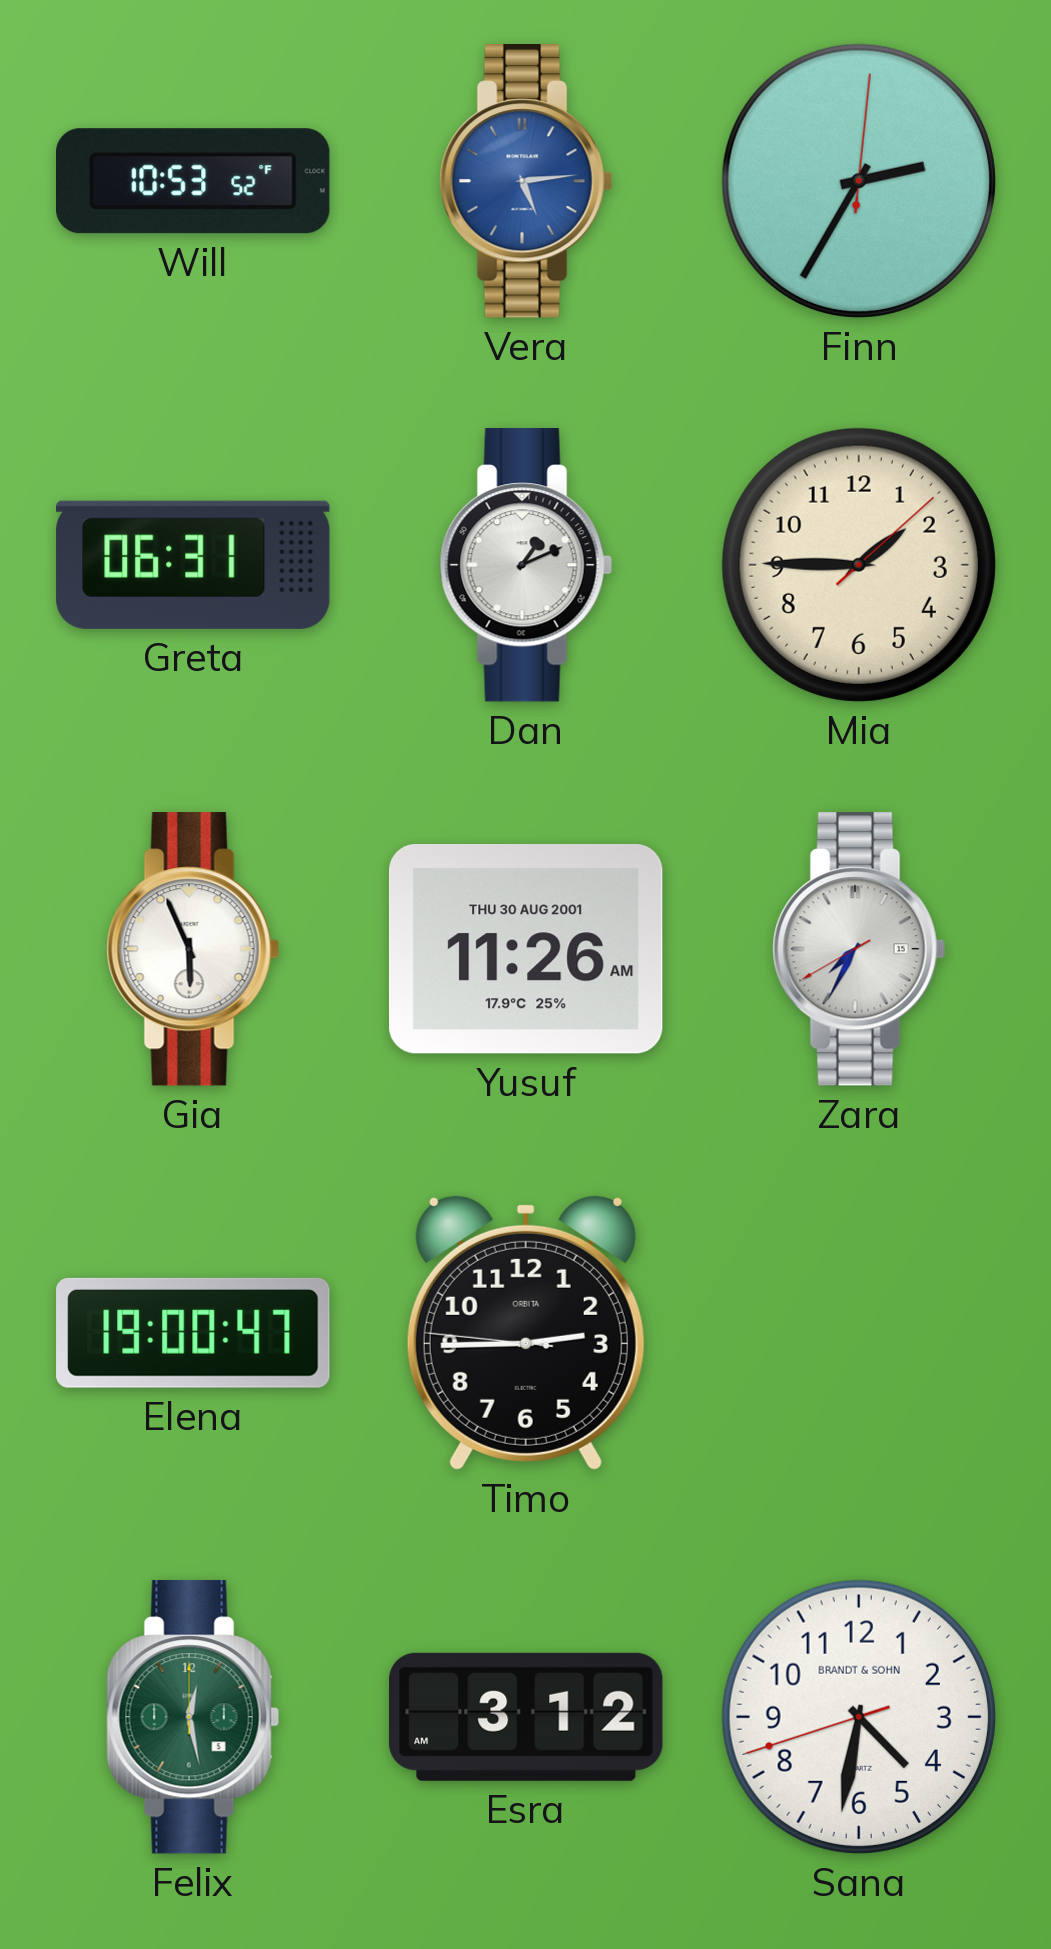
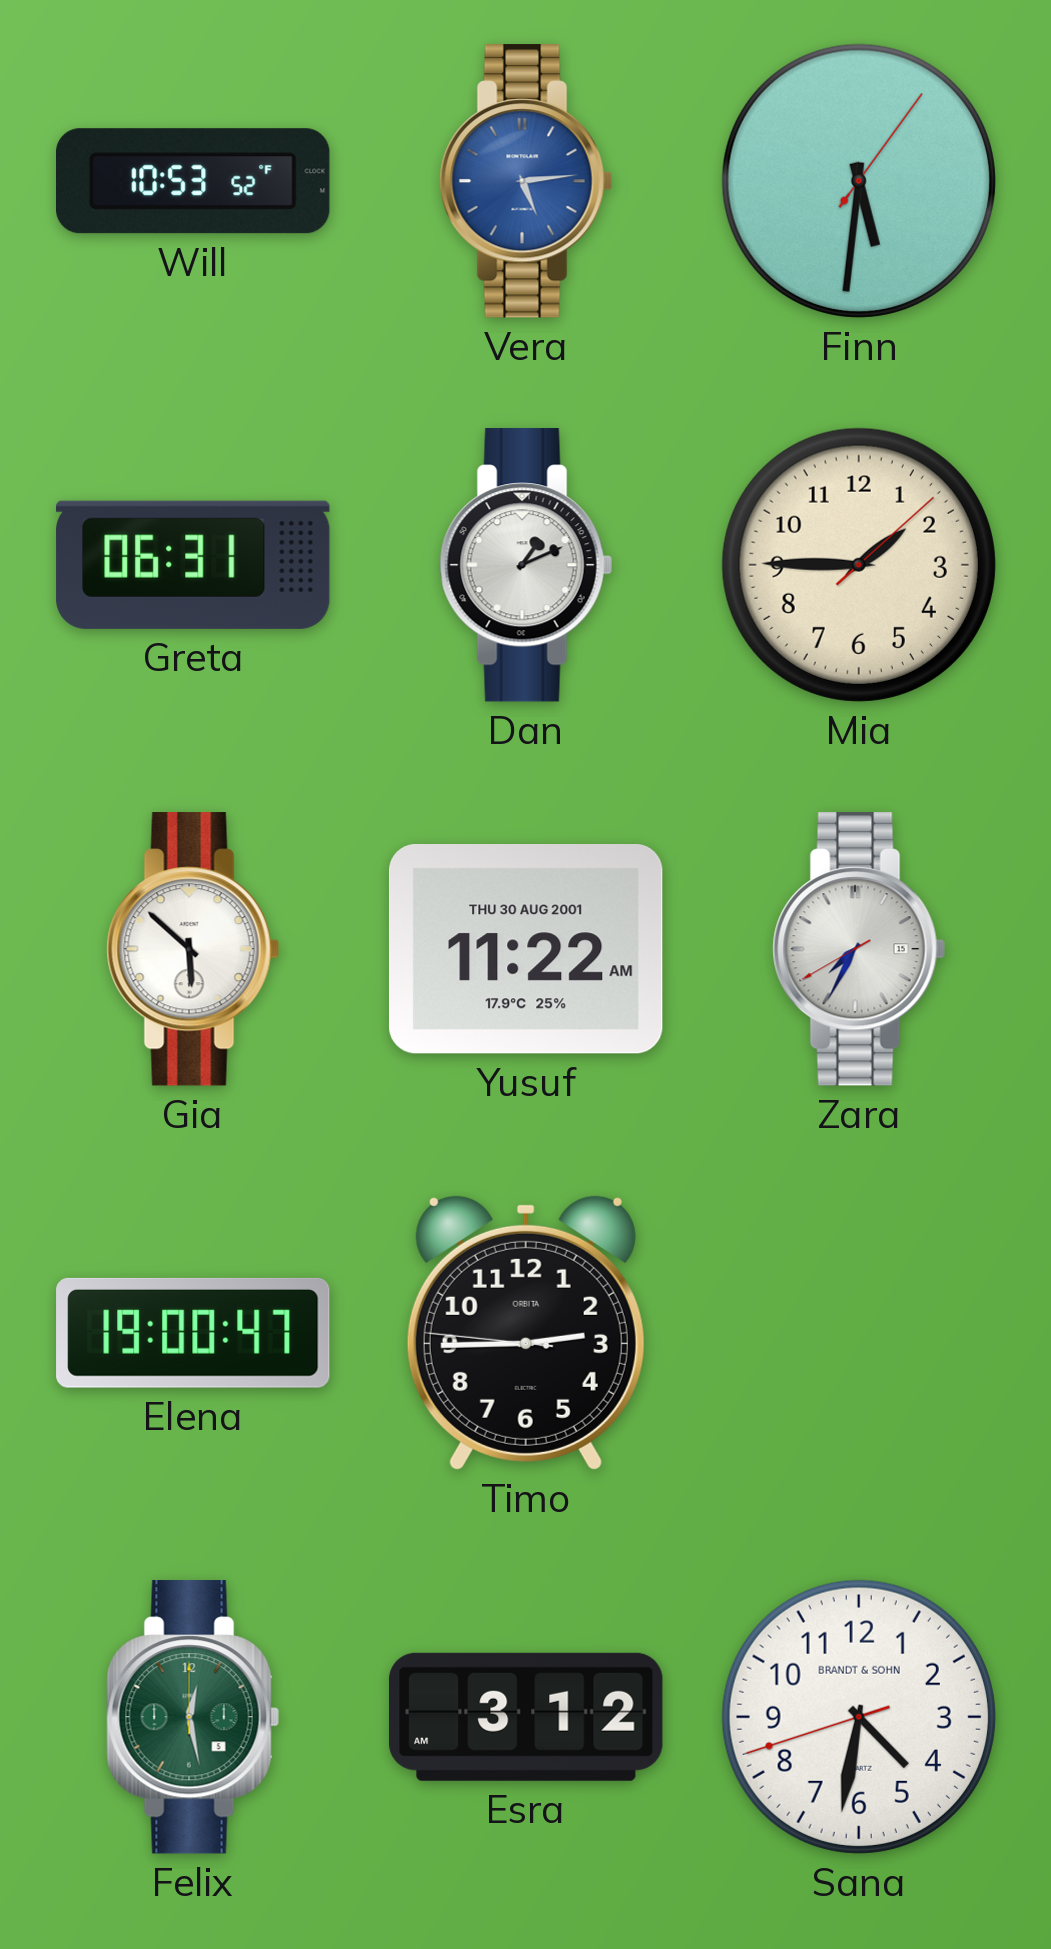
Finn: 2:35 -> 5:31
Gia: 5:56 -> 5:52
Yusuf: 11:26 -> 11:22
